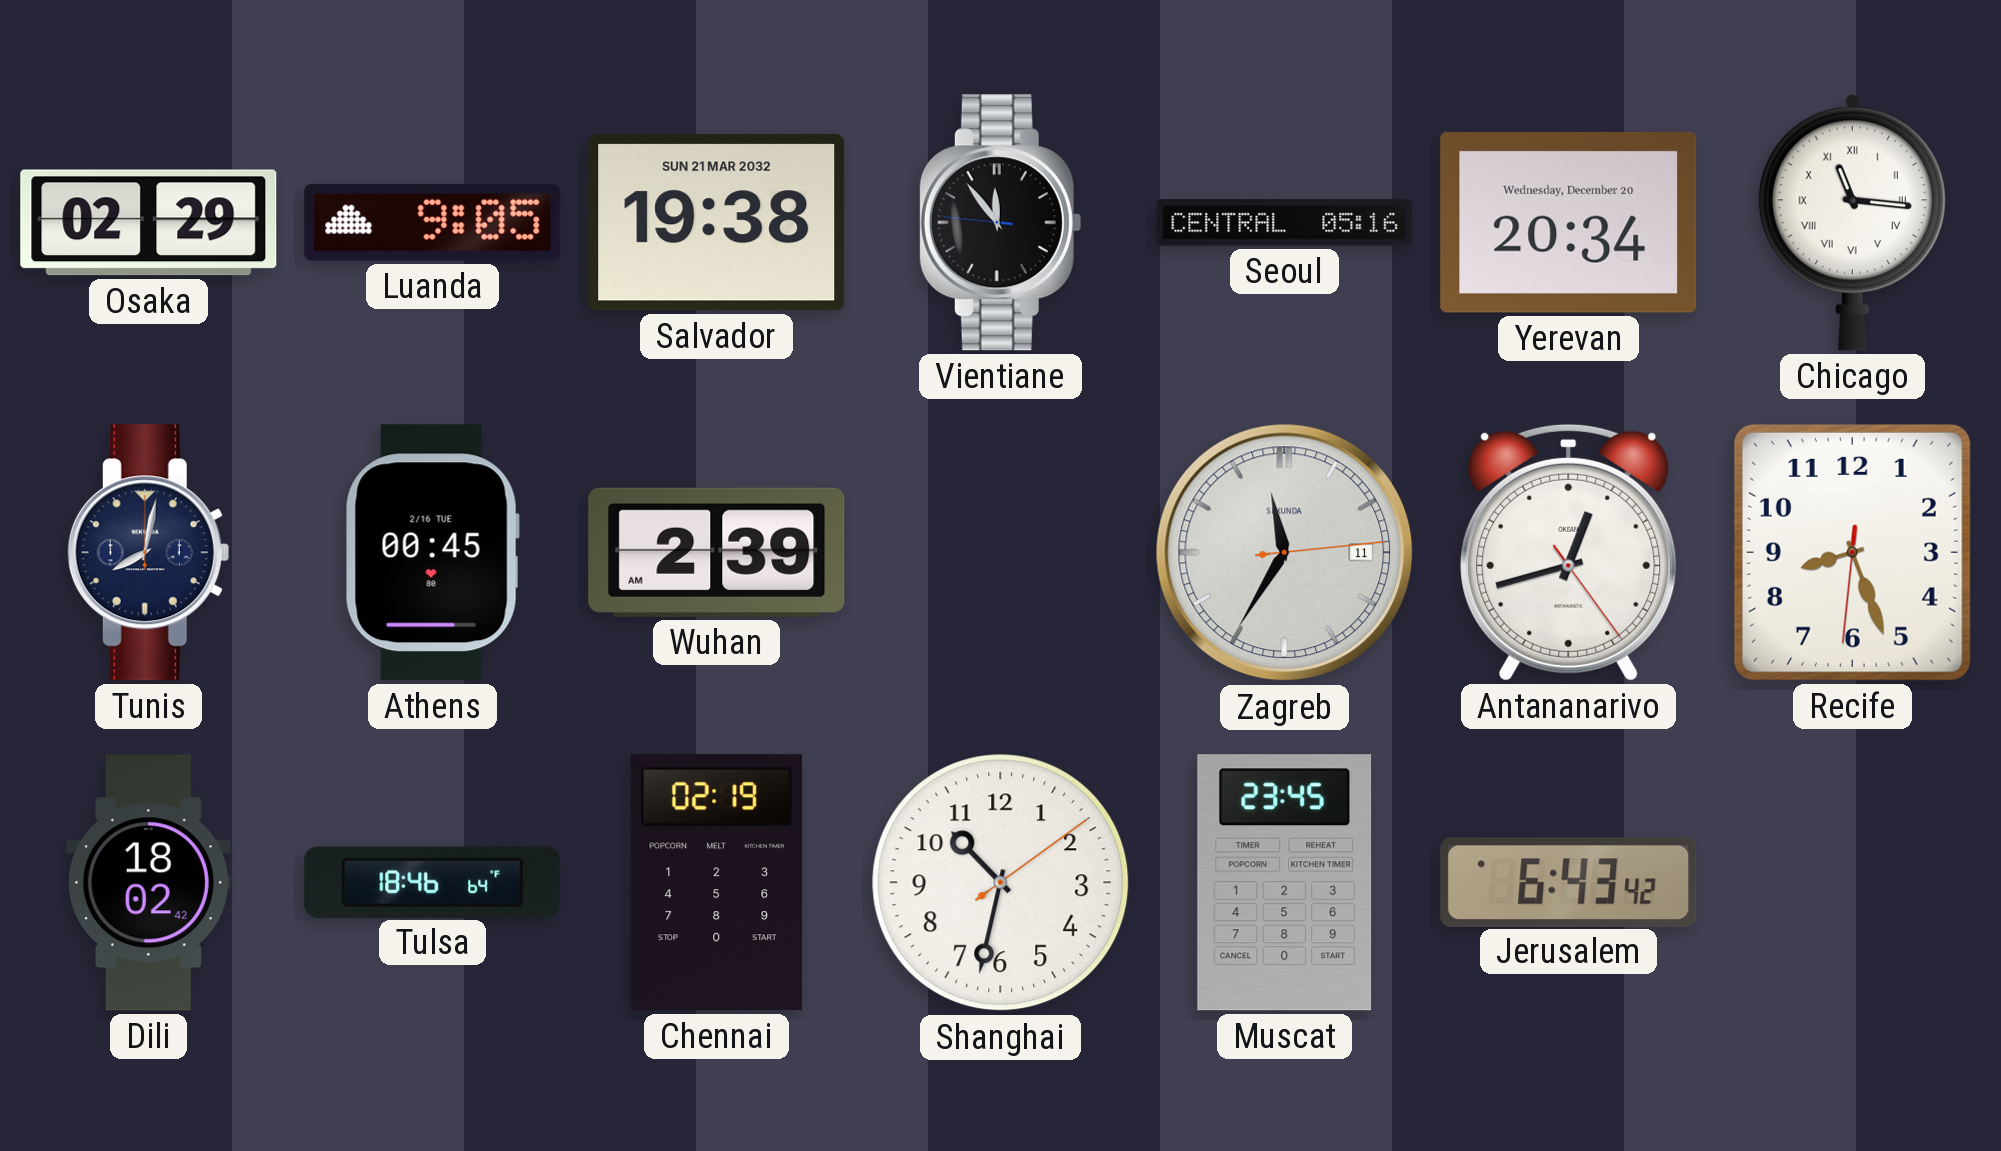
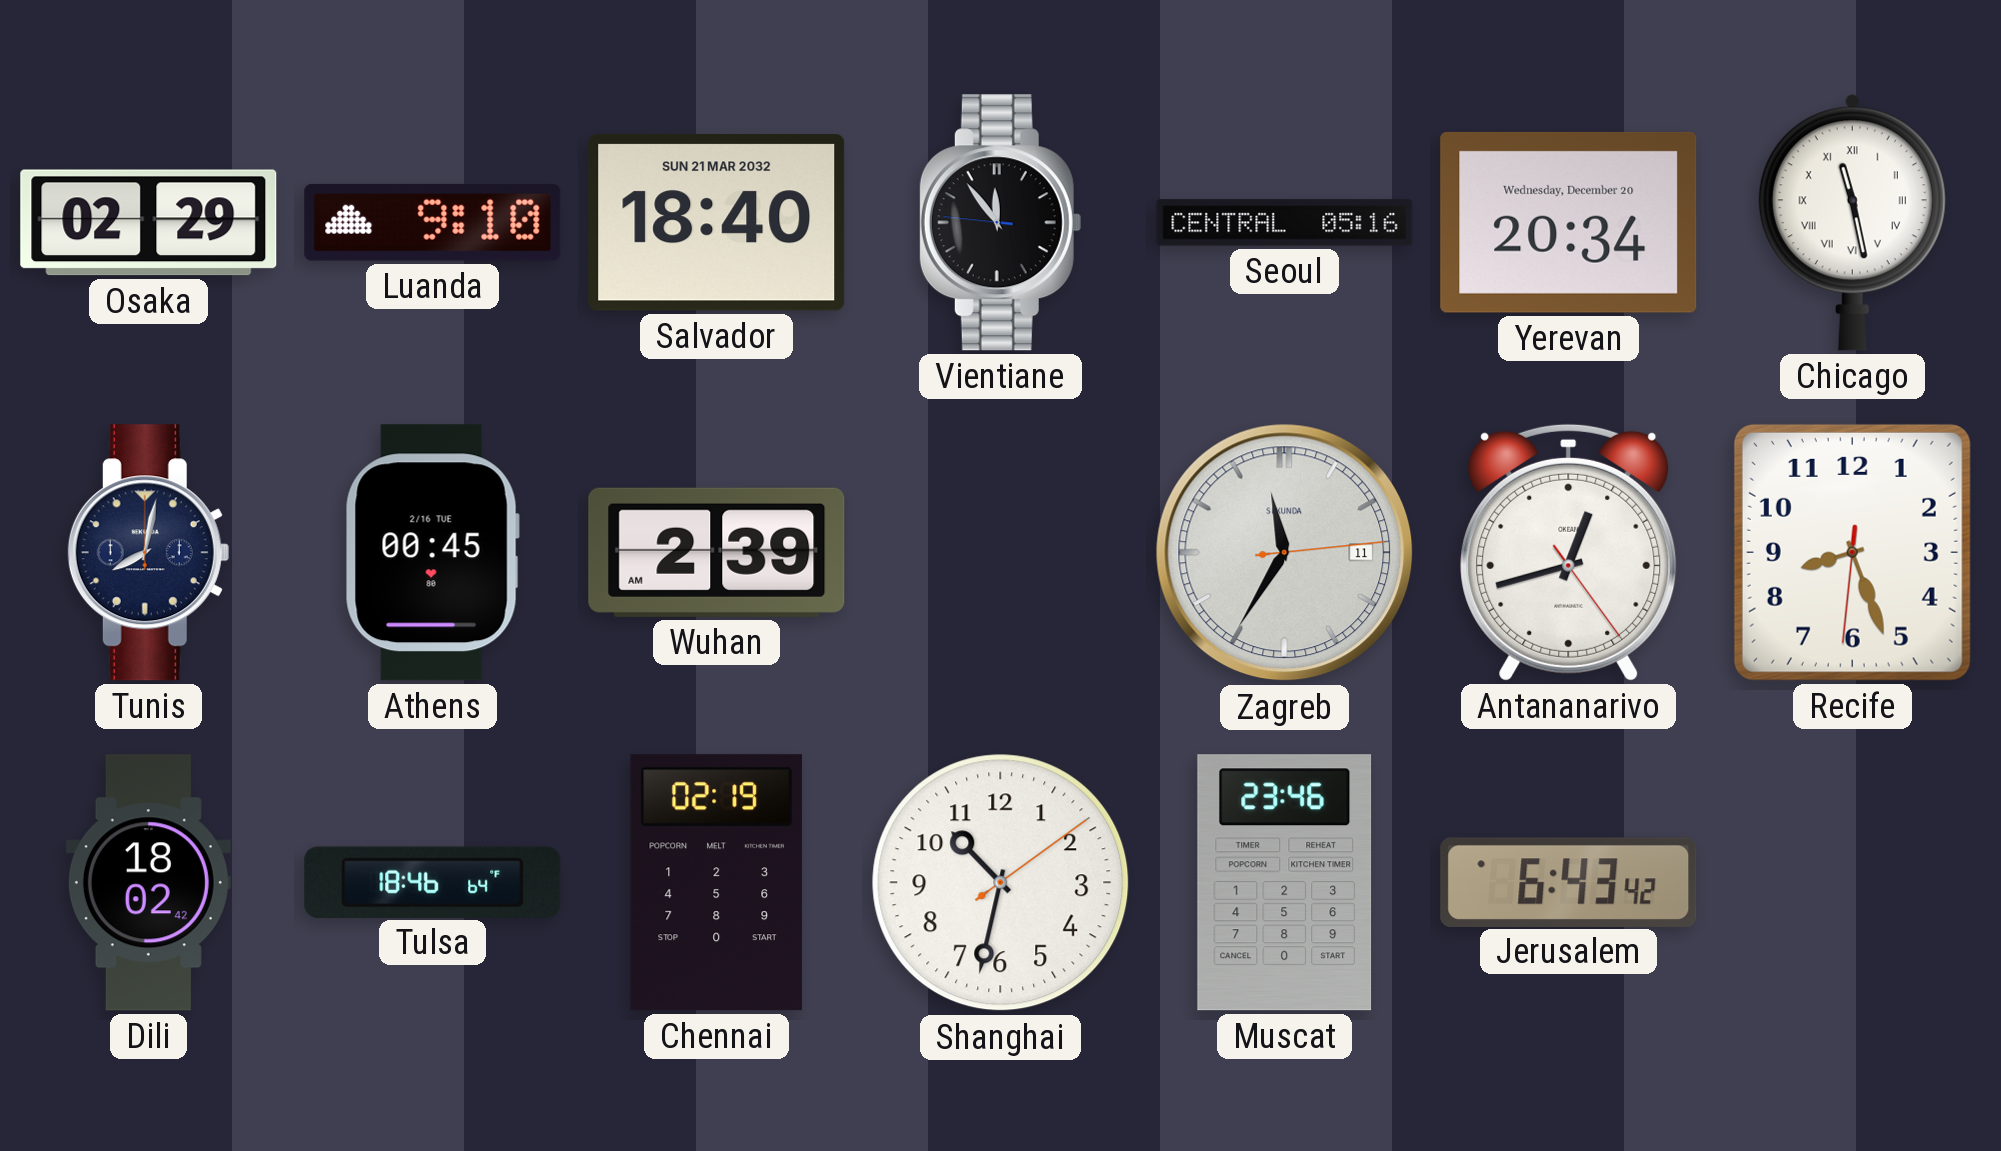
Luanda: 9:05 -> 9:10
Salvador: 19:38 -> 18:40
Chicago: 11:16 -> 11:28
Muscat: 23:45 -> 23:46
